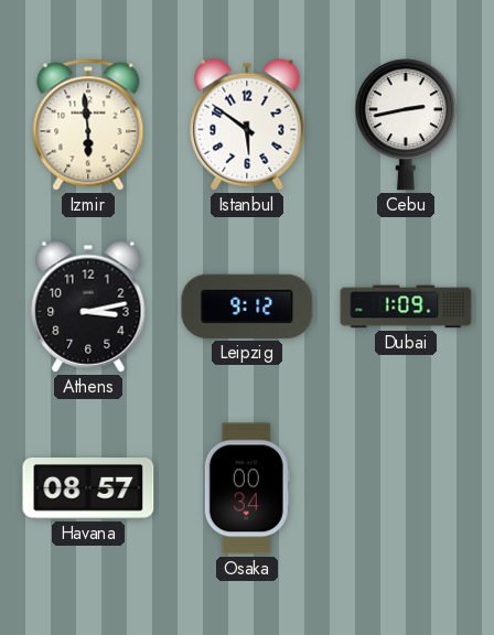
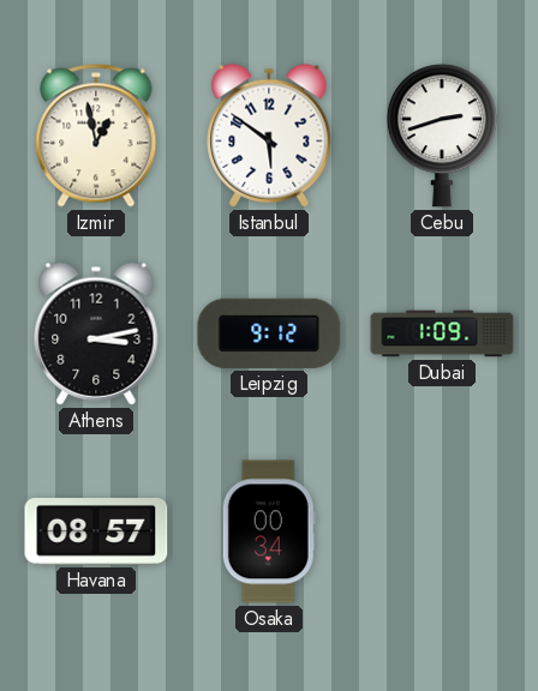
Izmir: 5:59 -> 12:58
Cebu: 2:43 -> 2:42
